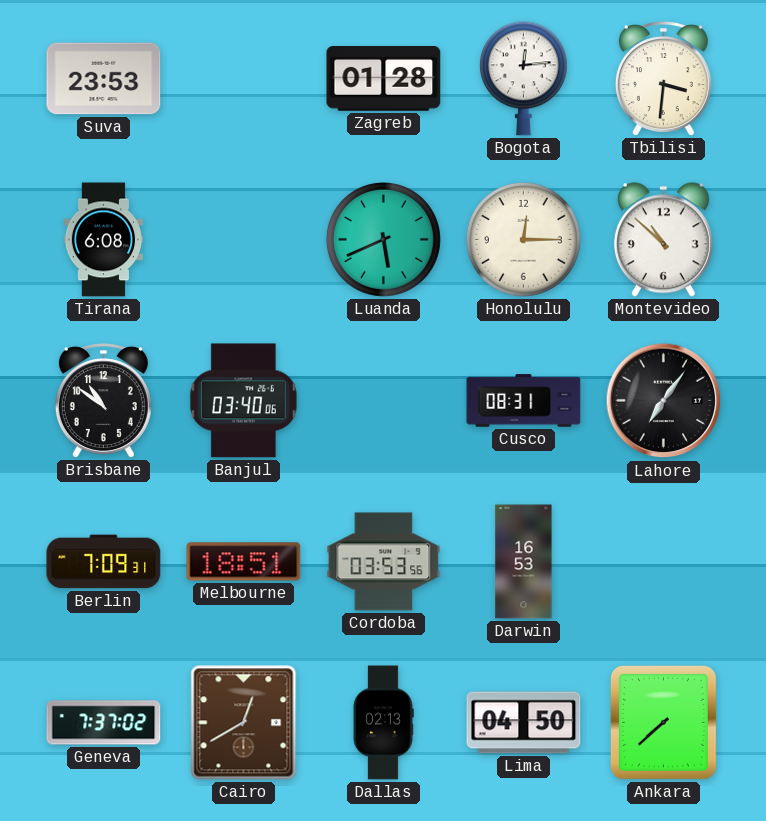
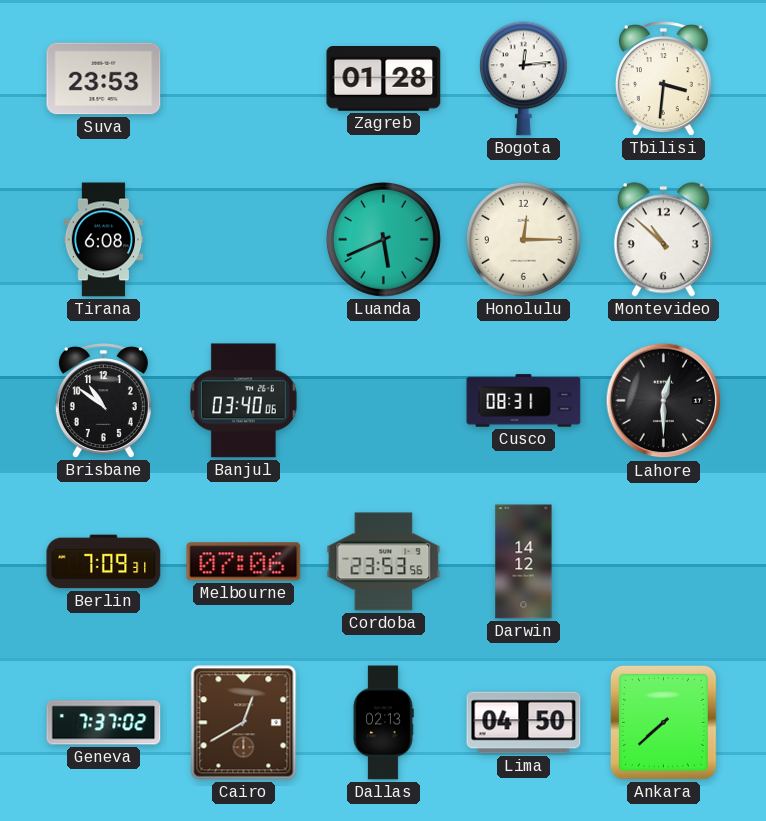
Lahore: 7:06 -> 12:30
Melbourne: 18:51 -> 07:06
Cordoba: 03:53 -> 23:53
Darwin: 16:53 -> 14:12
